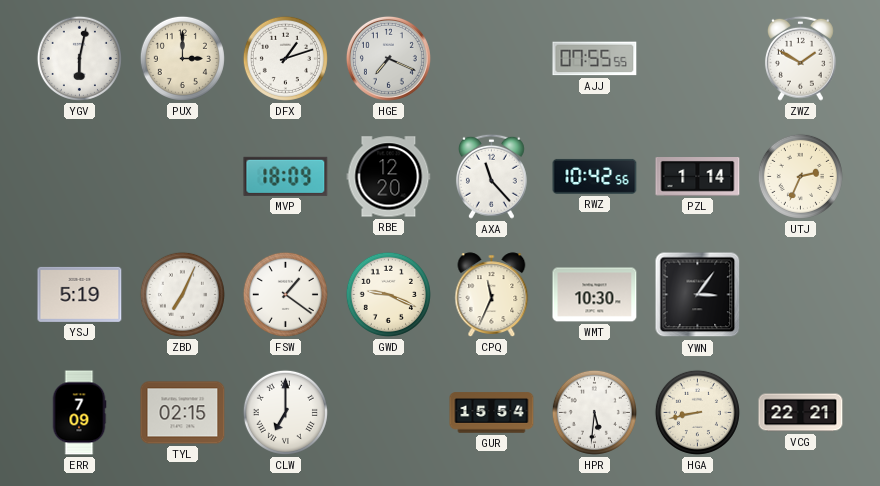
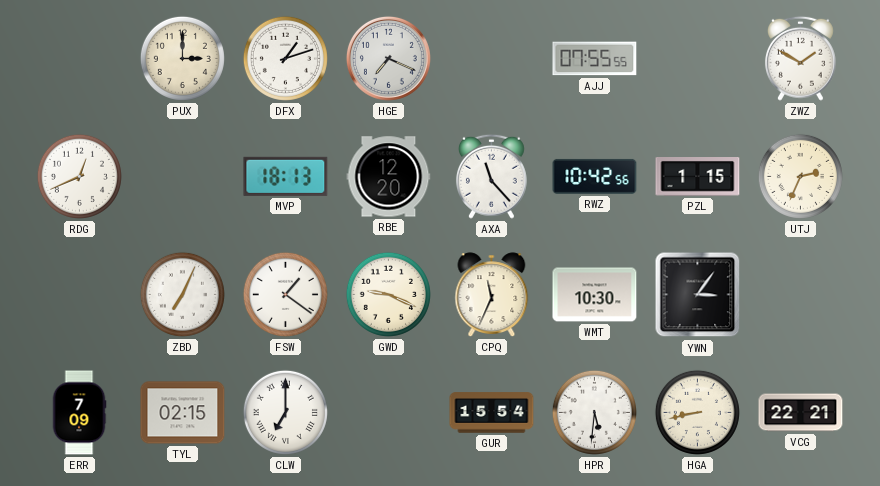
YGV: 6:02 -> none
RDG: none -> 12:41
MVP: 18:09 -> 18:13
PZL: 1:14 -> 1:15
YSJ: 5:19 -> none
